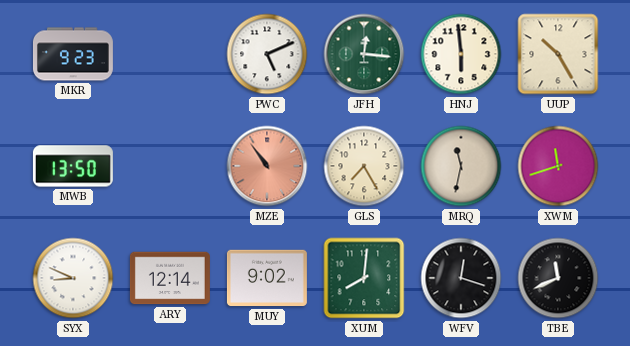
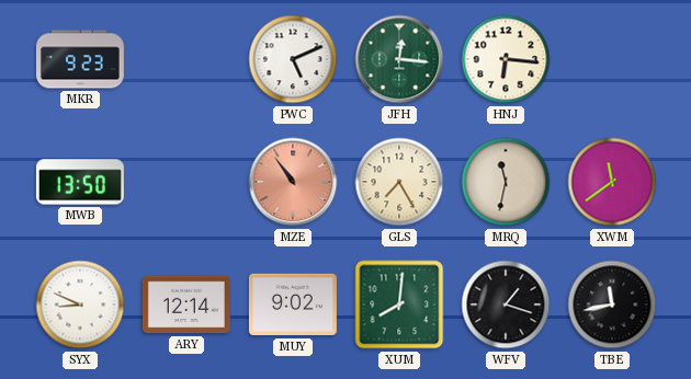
HNJ: 5:59 -> 6:16
UUP: 10:25 -> none
XWM: 11:42 -> 11:39
WFV: 12:18 -> 1:18
TBE: 11:41 -> 11:43
